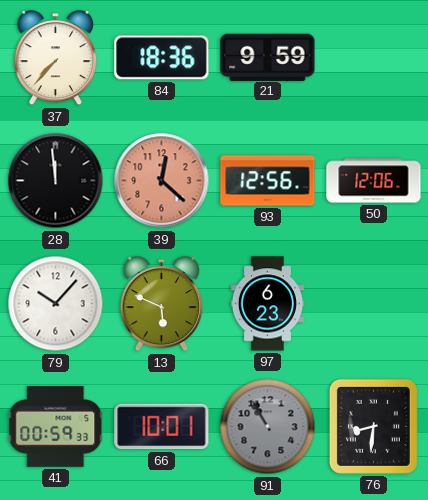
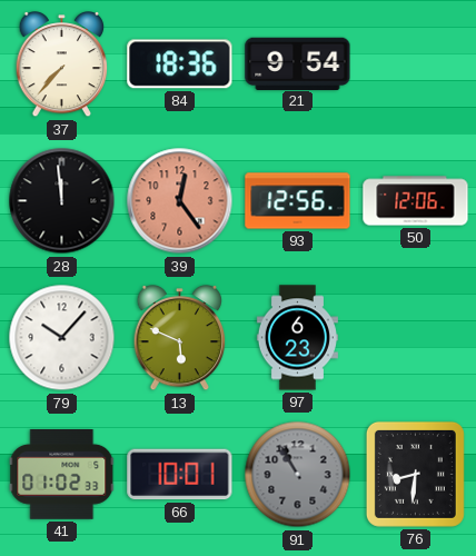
21: 9:59 -> 9:54
39: 12:22 -> 12:24
41: 00:59 -> 01:02
